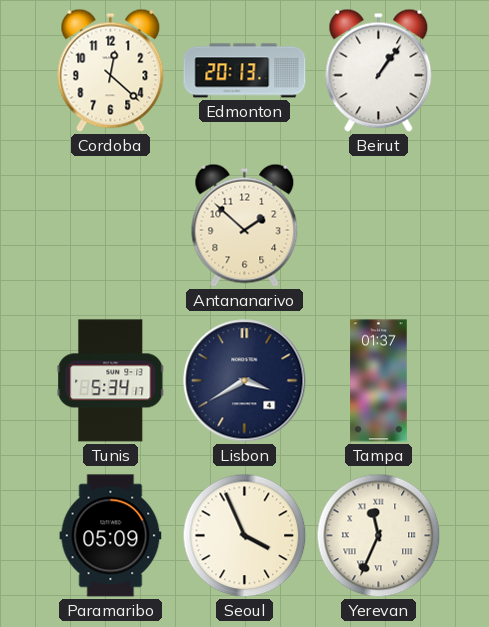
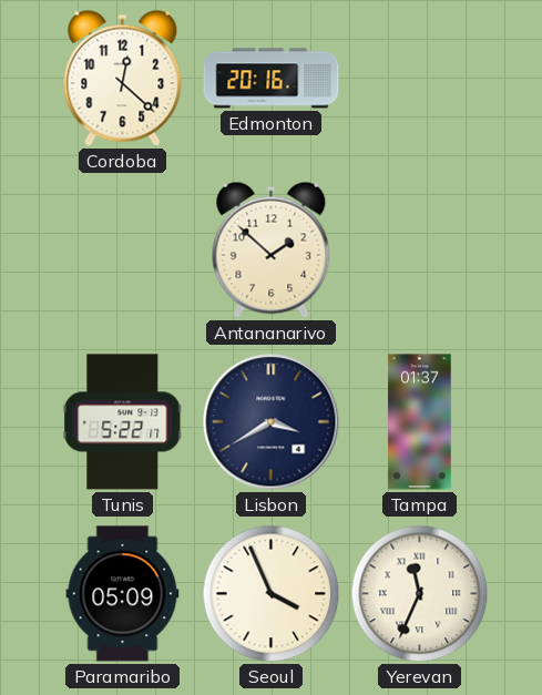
Edmonton: 20:13 -> 20:16
Beirut: 1:06 -> none
Tunis: 5:34 -> 5:22
